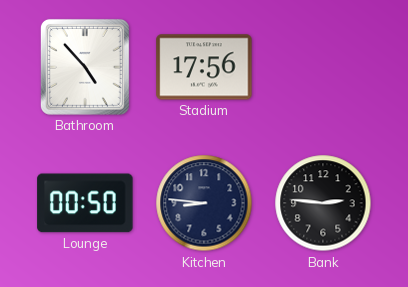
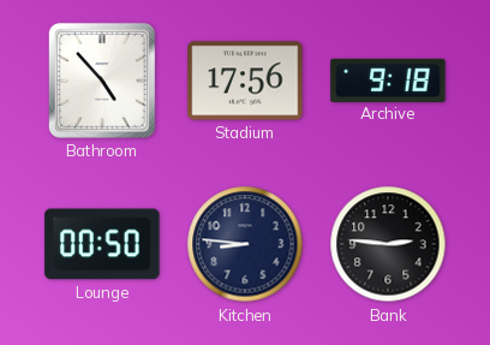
Archive: none -> 9:18
